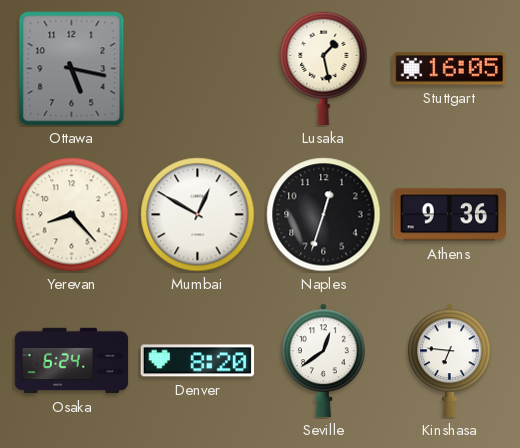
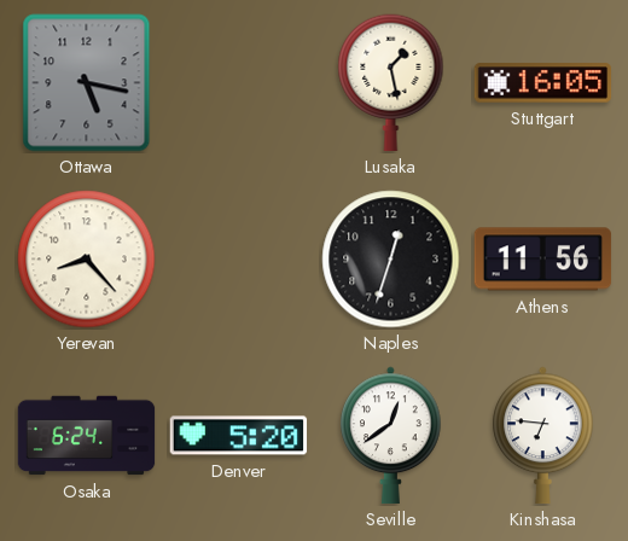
Mumbai: 12:50 -> none
Athens: 9:36 -> 11:56
Denver: 8:20 -> 5:20
